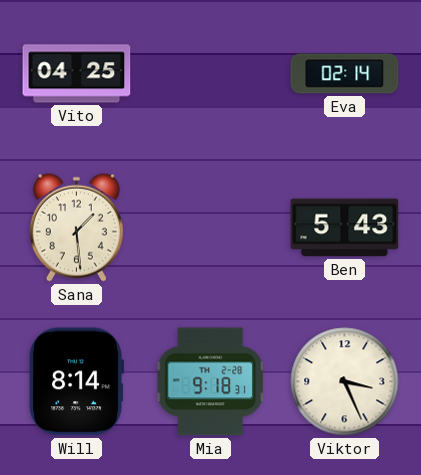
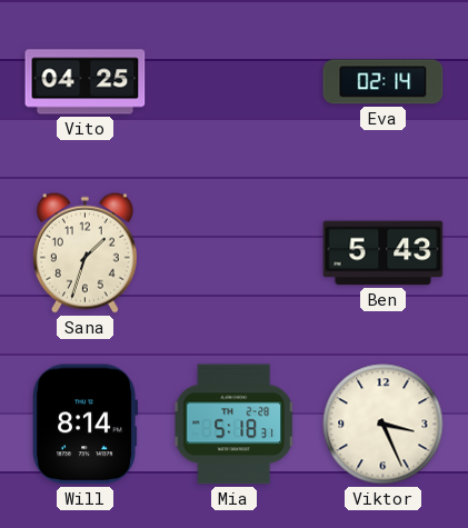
Sana: 1:29 -> 1:33
Mia: 9:18 -> 5:18
